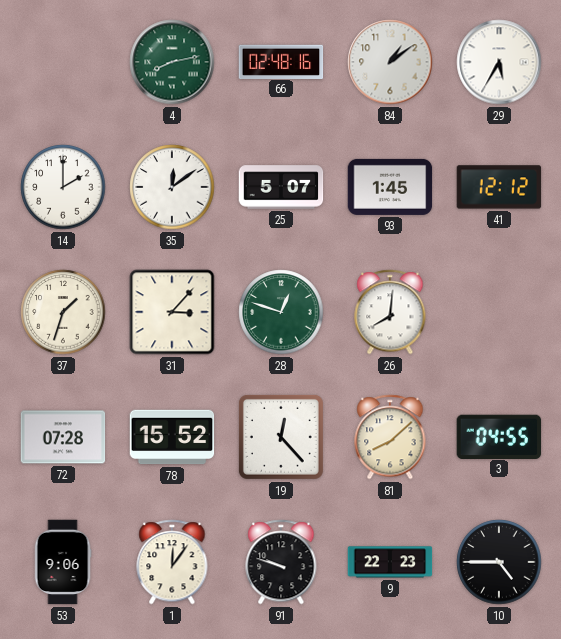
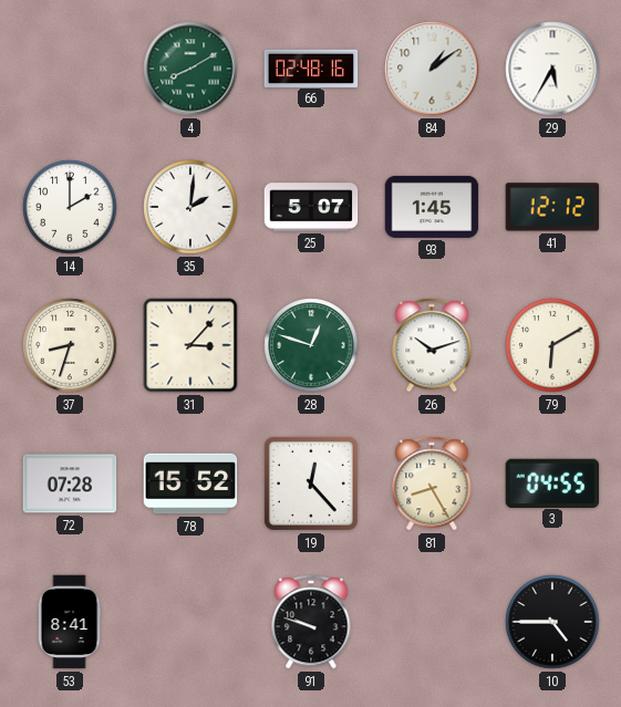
4: 8:13 -> 8:10
35: 12:09 -> 2:01
37: 1:33 -> 8:33
26: 8:01 -> 10:12
79: none -> 6:10
81: 8:08 -> 8:25
53: 9:06 -> 8:41
1: 12:06 -> none
9: 22:23 -> none
